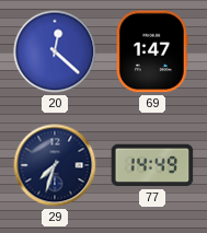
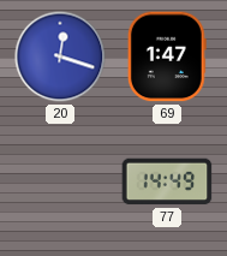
20: 12:22 -> 12:18
29: 7:33 -> none
